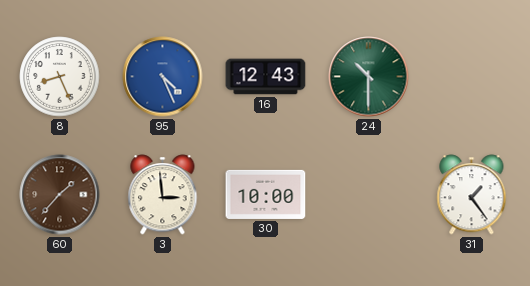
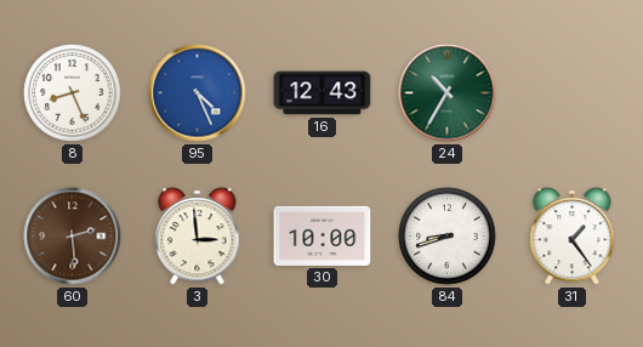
24: 10:30 -> 10:35
60: 1:37 -> 2:29
84: none -> 8:42
